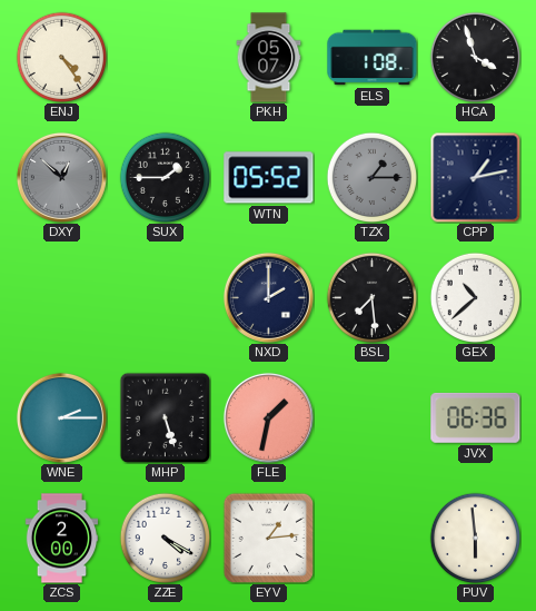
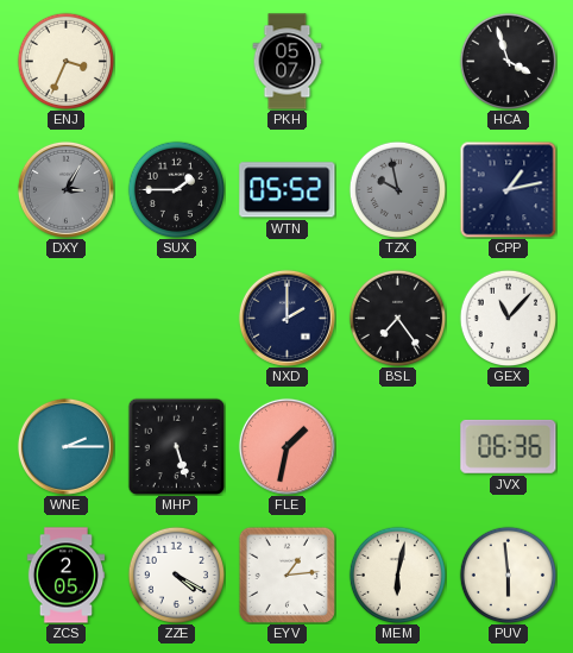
ENJ: 4:24 -> 3:34
ELS: 1:08 -> none
DXY: 12:52 -> 3:05
TZX: 1:15 -> 9:58
BSL: 7:29 -> 7:24
GEX: 10:38 -> 11:07
ZCS: 2:00 -> 2:05
MEM: none -> 6:02
